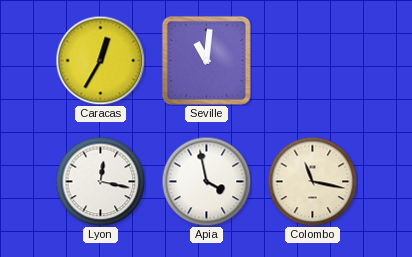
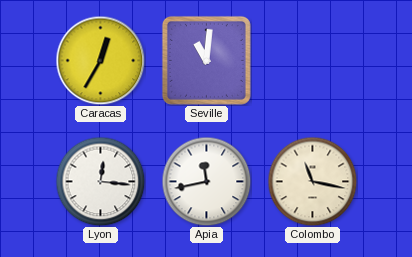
Lyon: 12:17 -> 12:16
Apia: 3:58 -> 11:43
